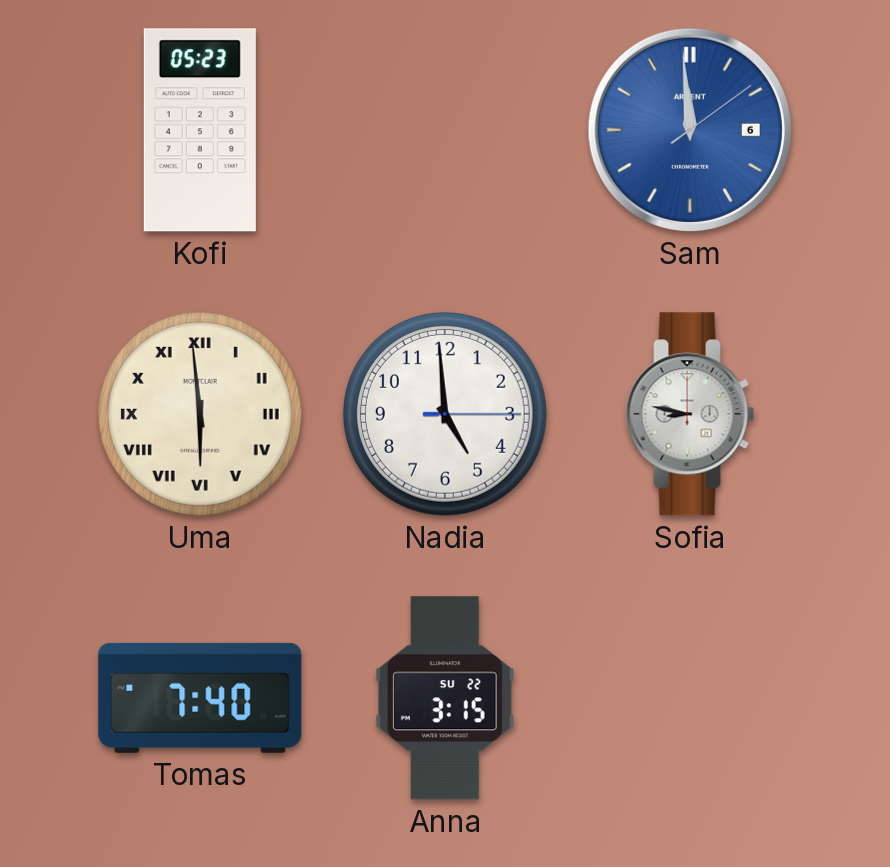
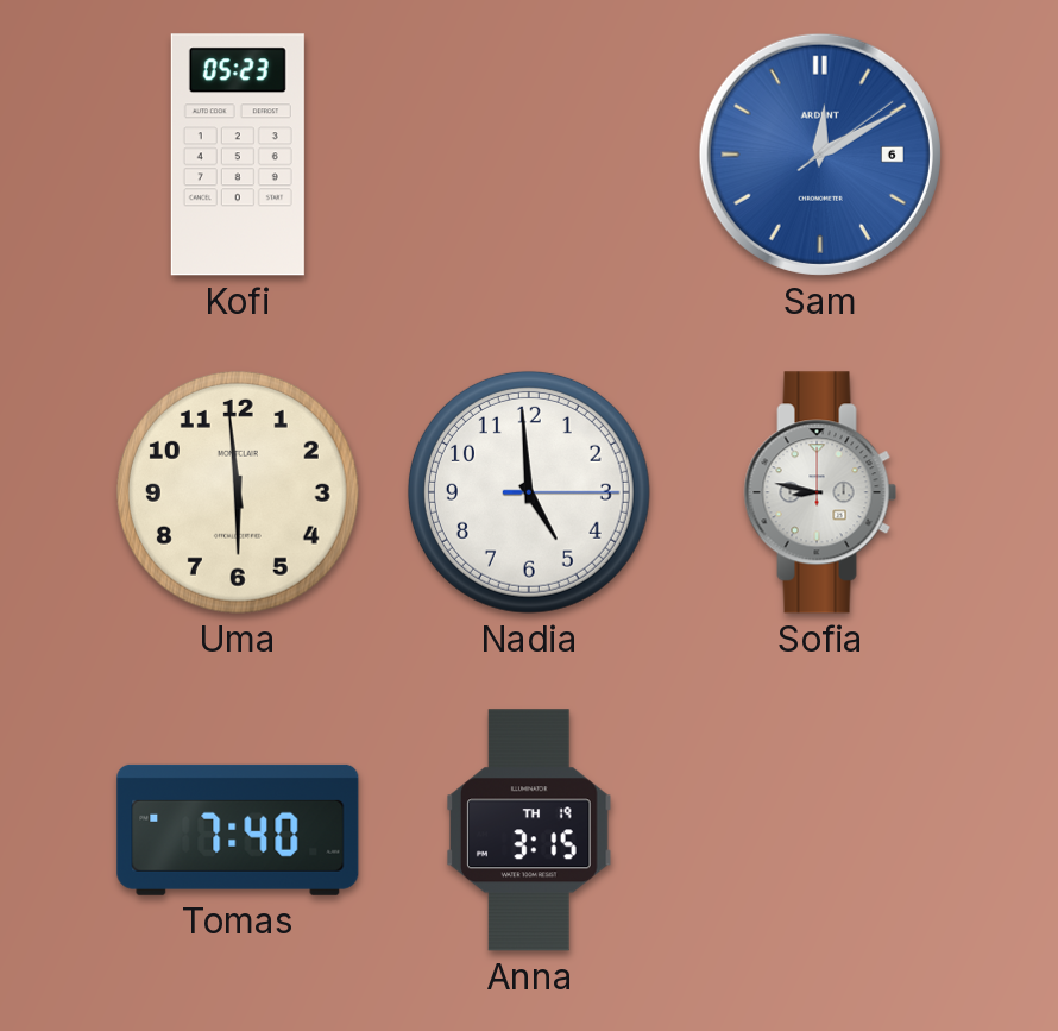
Sam: 11:59 -> 12:10
Uma numerals: Roman -> Arabic
Anna date: SU 22 -> TH 19
